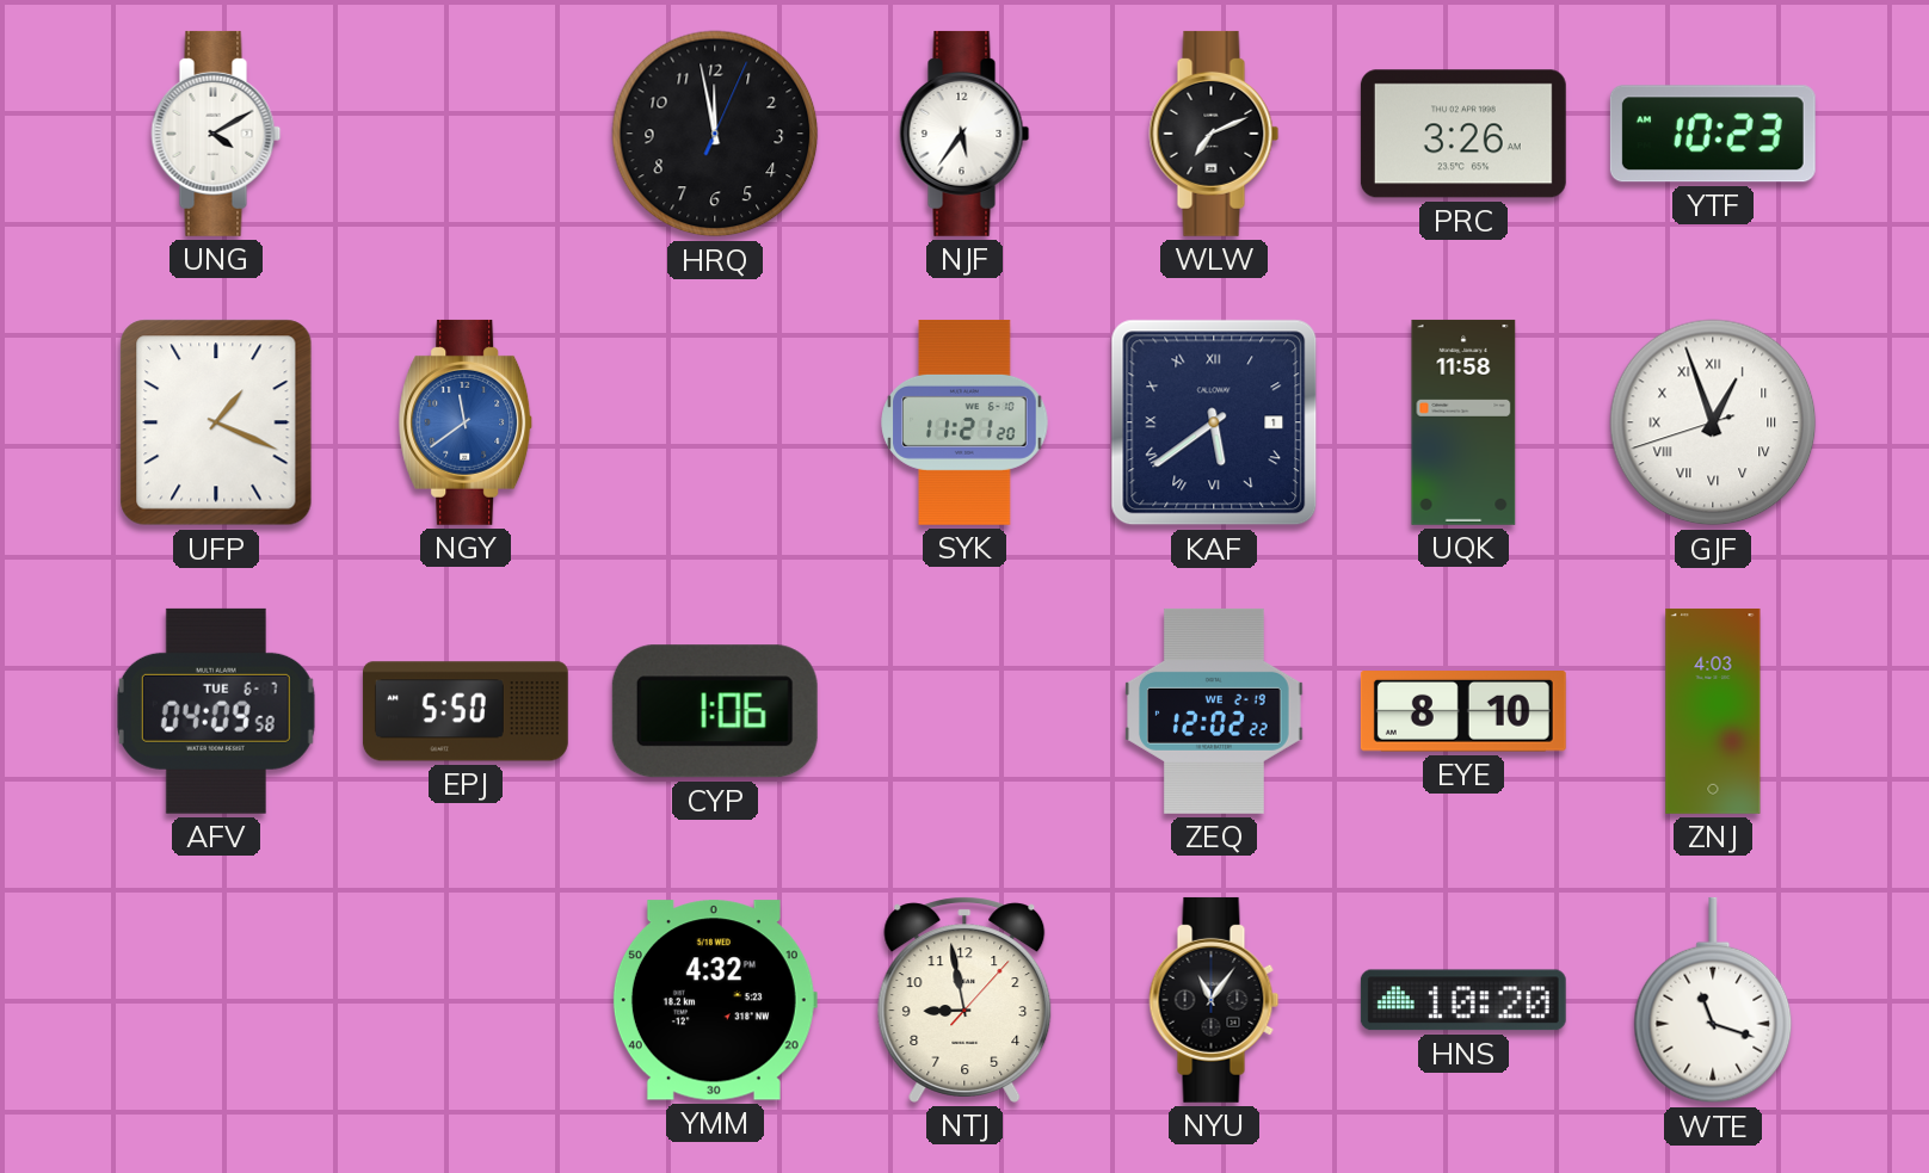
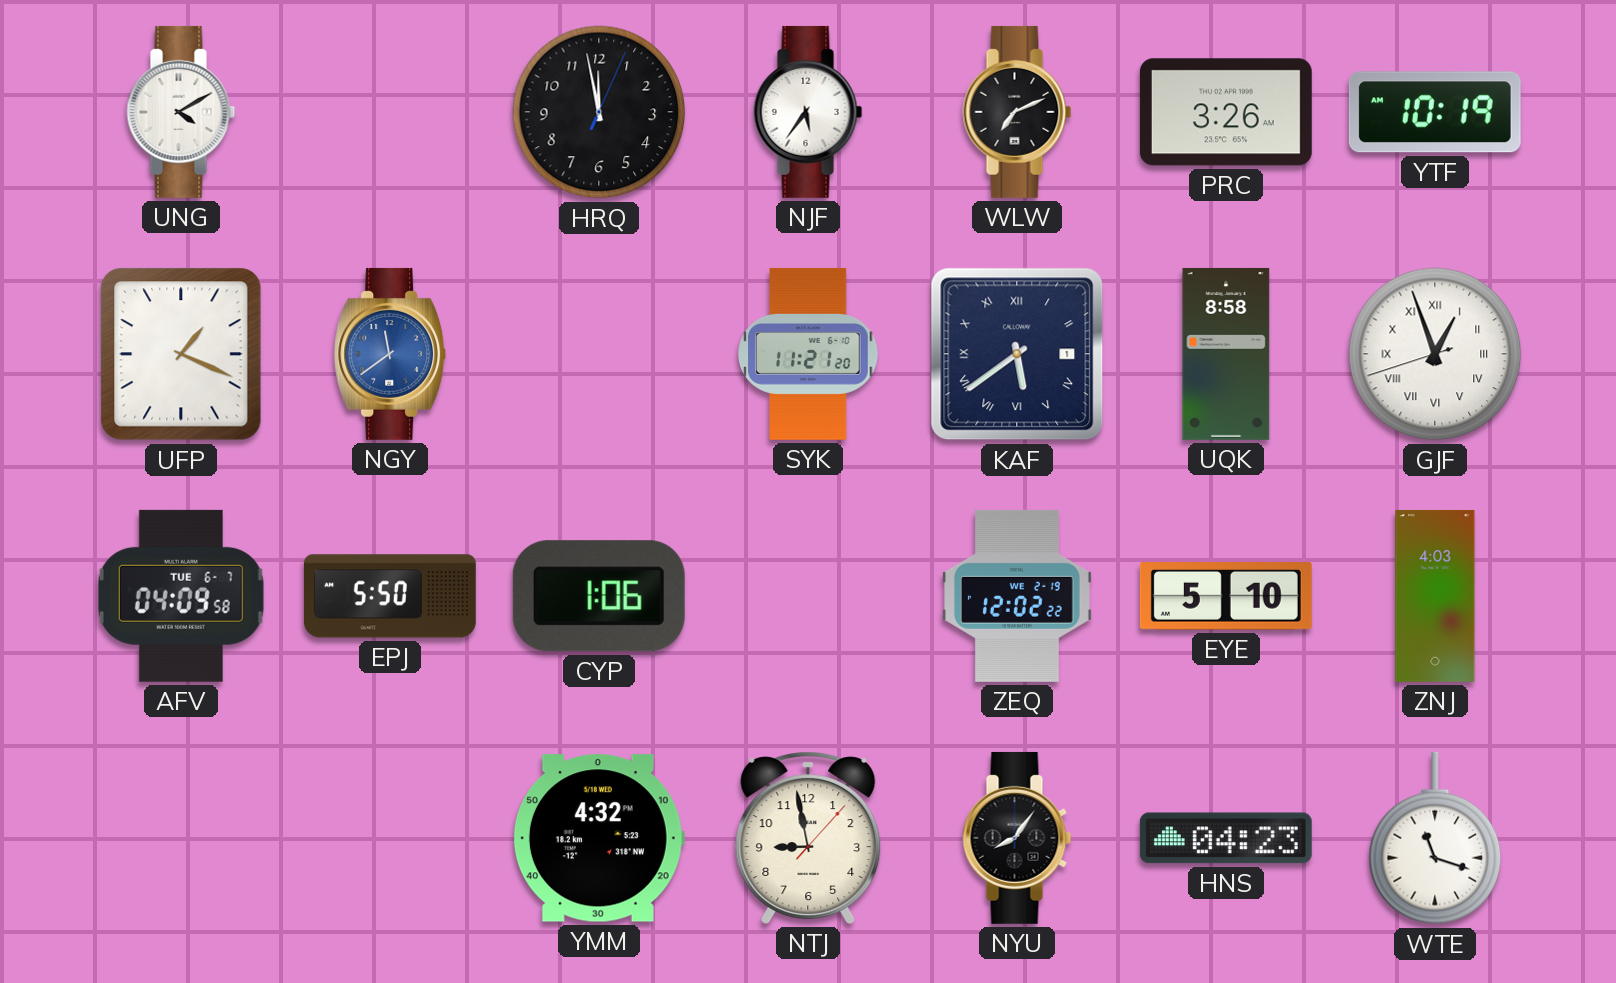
YTF: 10:23 -> 10:19
UQK: 11:58 -> 8:58
EYE: 8:10 -> 5:10
NYU: 11:06 -> 8:06
HNS: 10:20 -> 04:23
